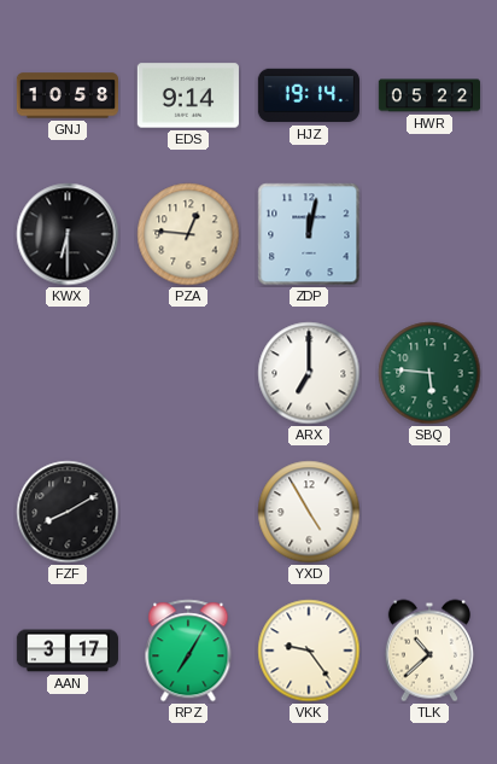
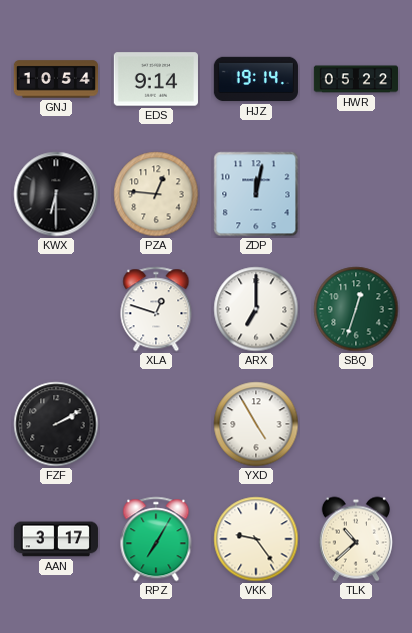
GNJ: 10:58 -> 10:54
XLA: none -> 12:48
SBQ: 5:46 -> 12:33
FZF: 8:10 -> 2:10
